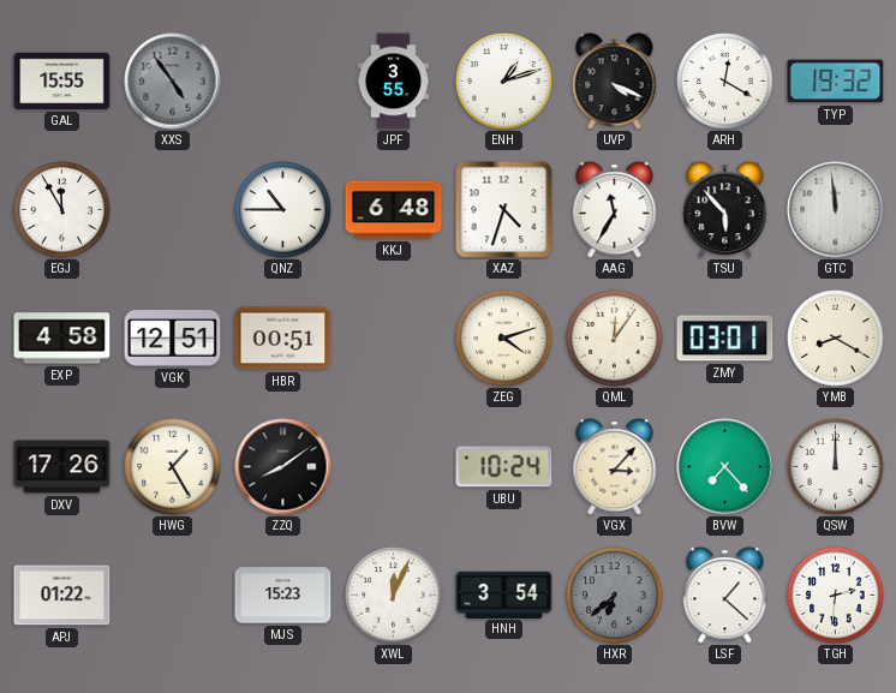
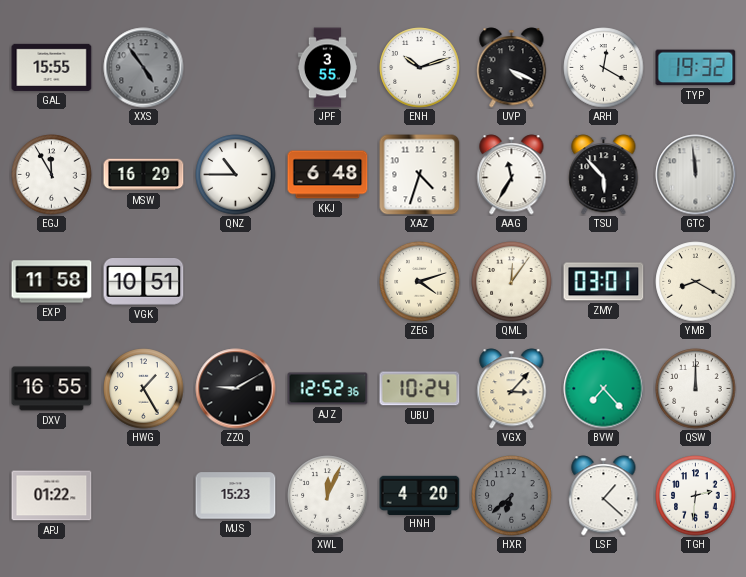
ENH: 1:12 -> 10:12
MSW: none -> 16:29
EXP: 4:58 -> 11:58
VGK: 12:51 -> 10:51
HBR: 00:51 -> none
DXV: 17:26 -> 16:55
ZZQ: 8:09 -> 9:10
AJZ: none -> 12:52
HNH: 3:54 -> 4:20
